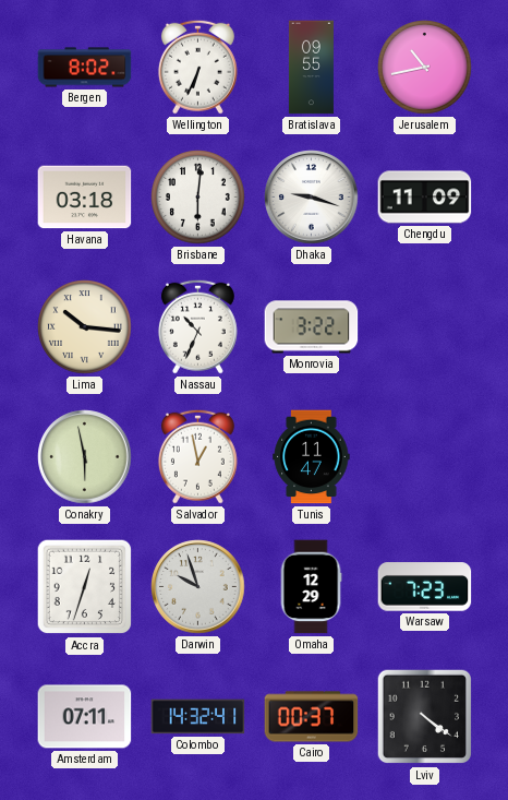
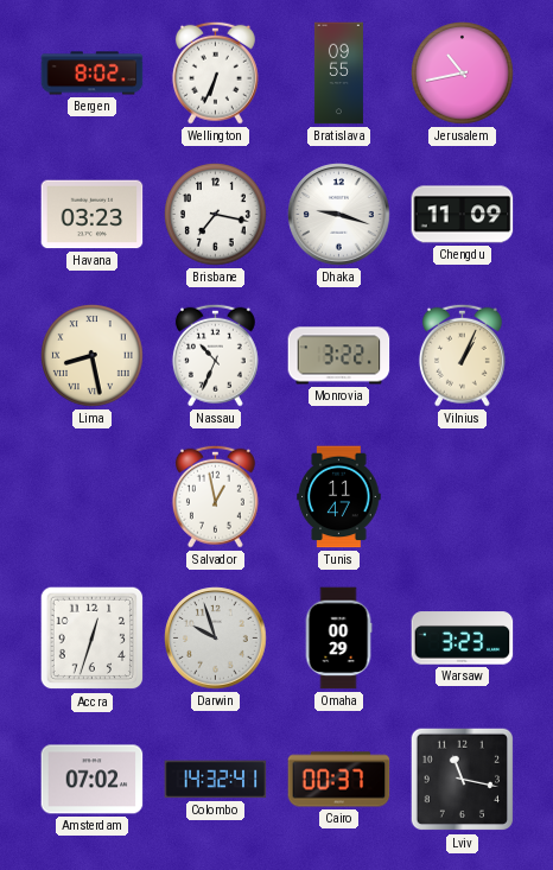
Havana: 03:18 -> 03:23
Brisbane: 6:01 -> 7:17
Lima: 10:16 -> 8:28
Vilnius: none -> 1:04
Conakry: 5:58 -> none
Omaha: 12:29 -> 00:29
Warsaw: 7:23 -> 3:23
Amsterdam: 07:11 -> 07:02
Lviv: 4:21 -> 11:17
